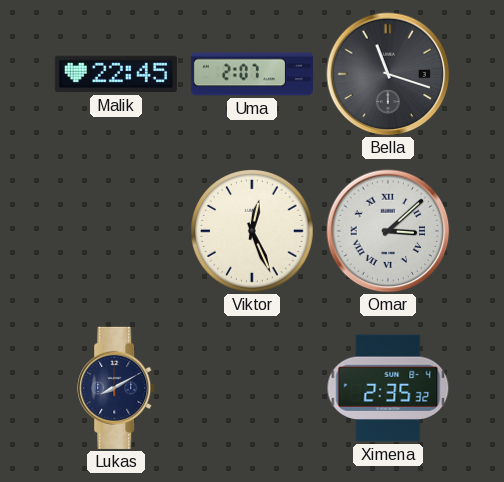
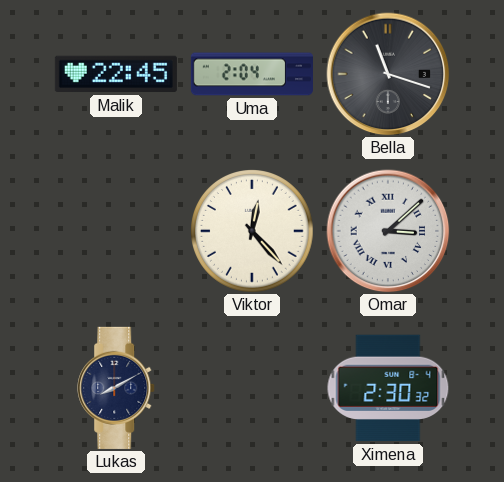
Uma: 2:07 -> 2:04
Viktor: 12:26 -> 12:23
Ximena: 2:35 -> 2:30
